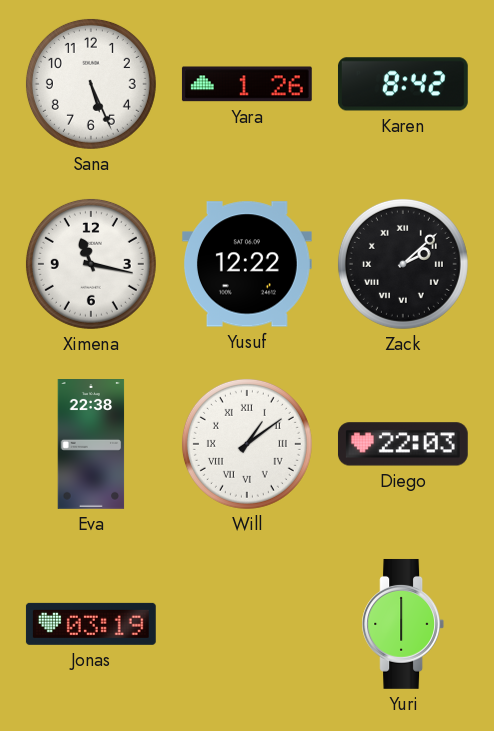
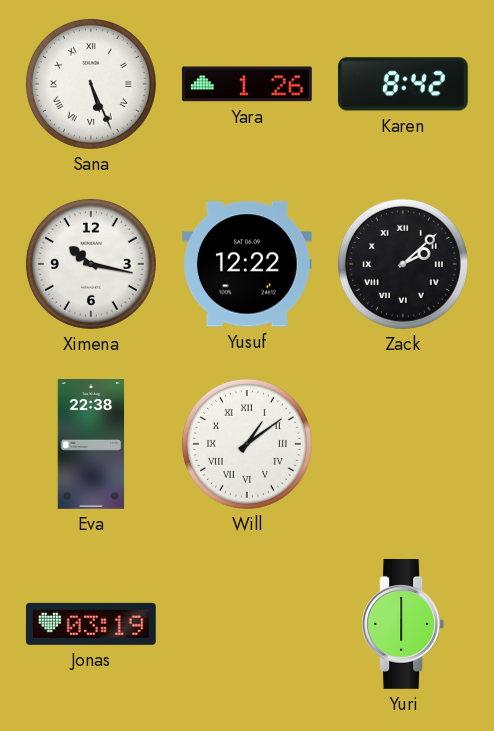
Sana numerals: Arabic -> Roman
Ximena: 11:17 -> 10:17
Diego: 22:03 -> none
